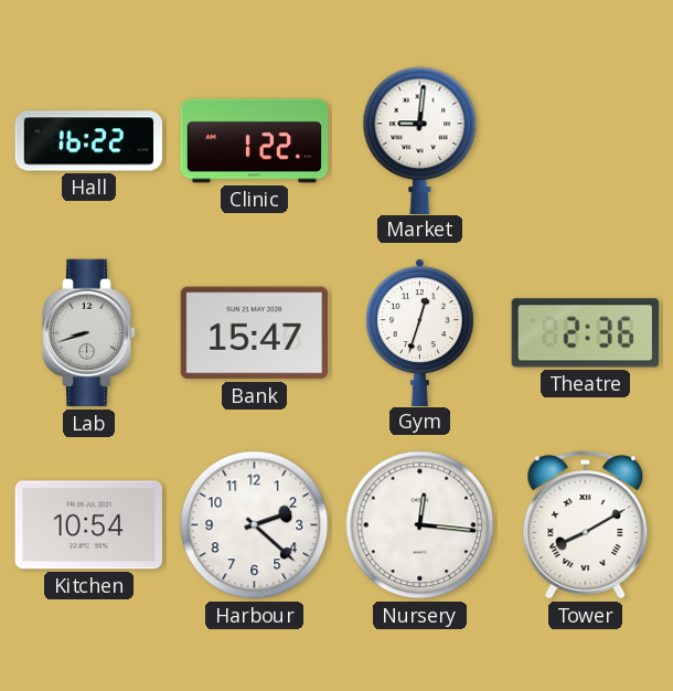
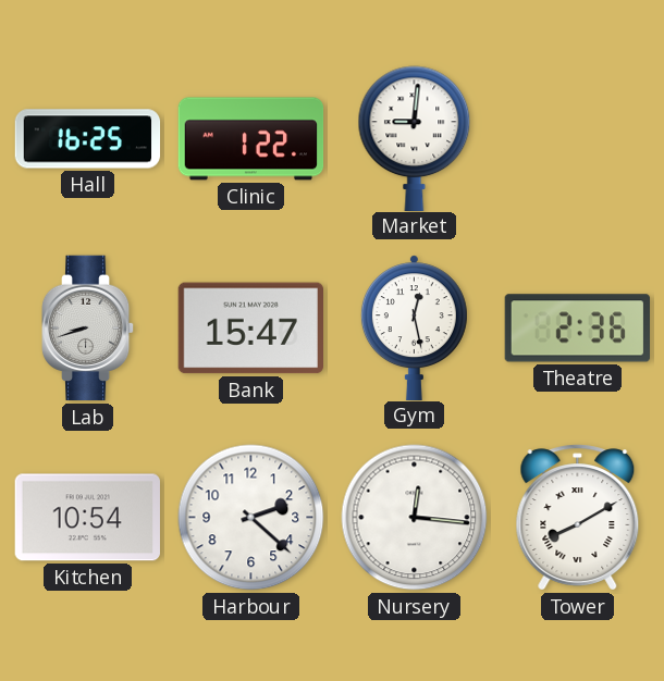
Hall: 16:22 -> 16:25
Gym: 12:33 -> 12:28
